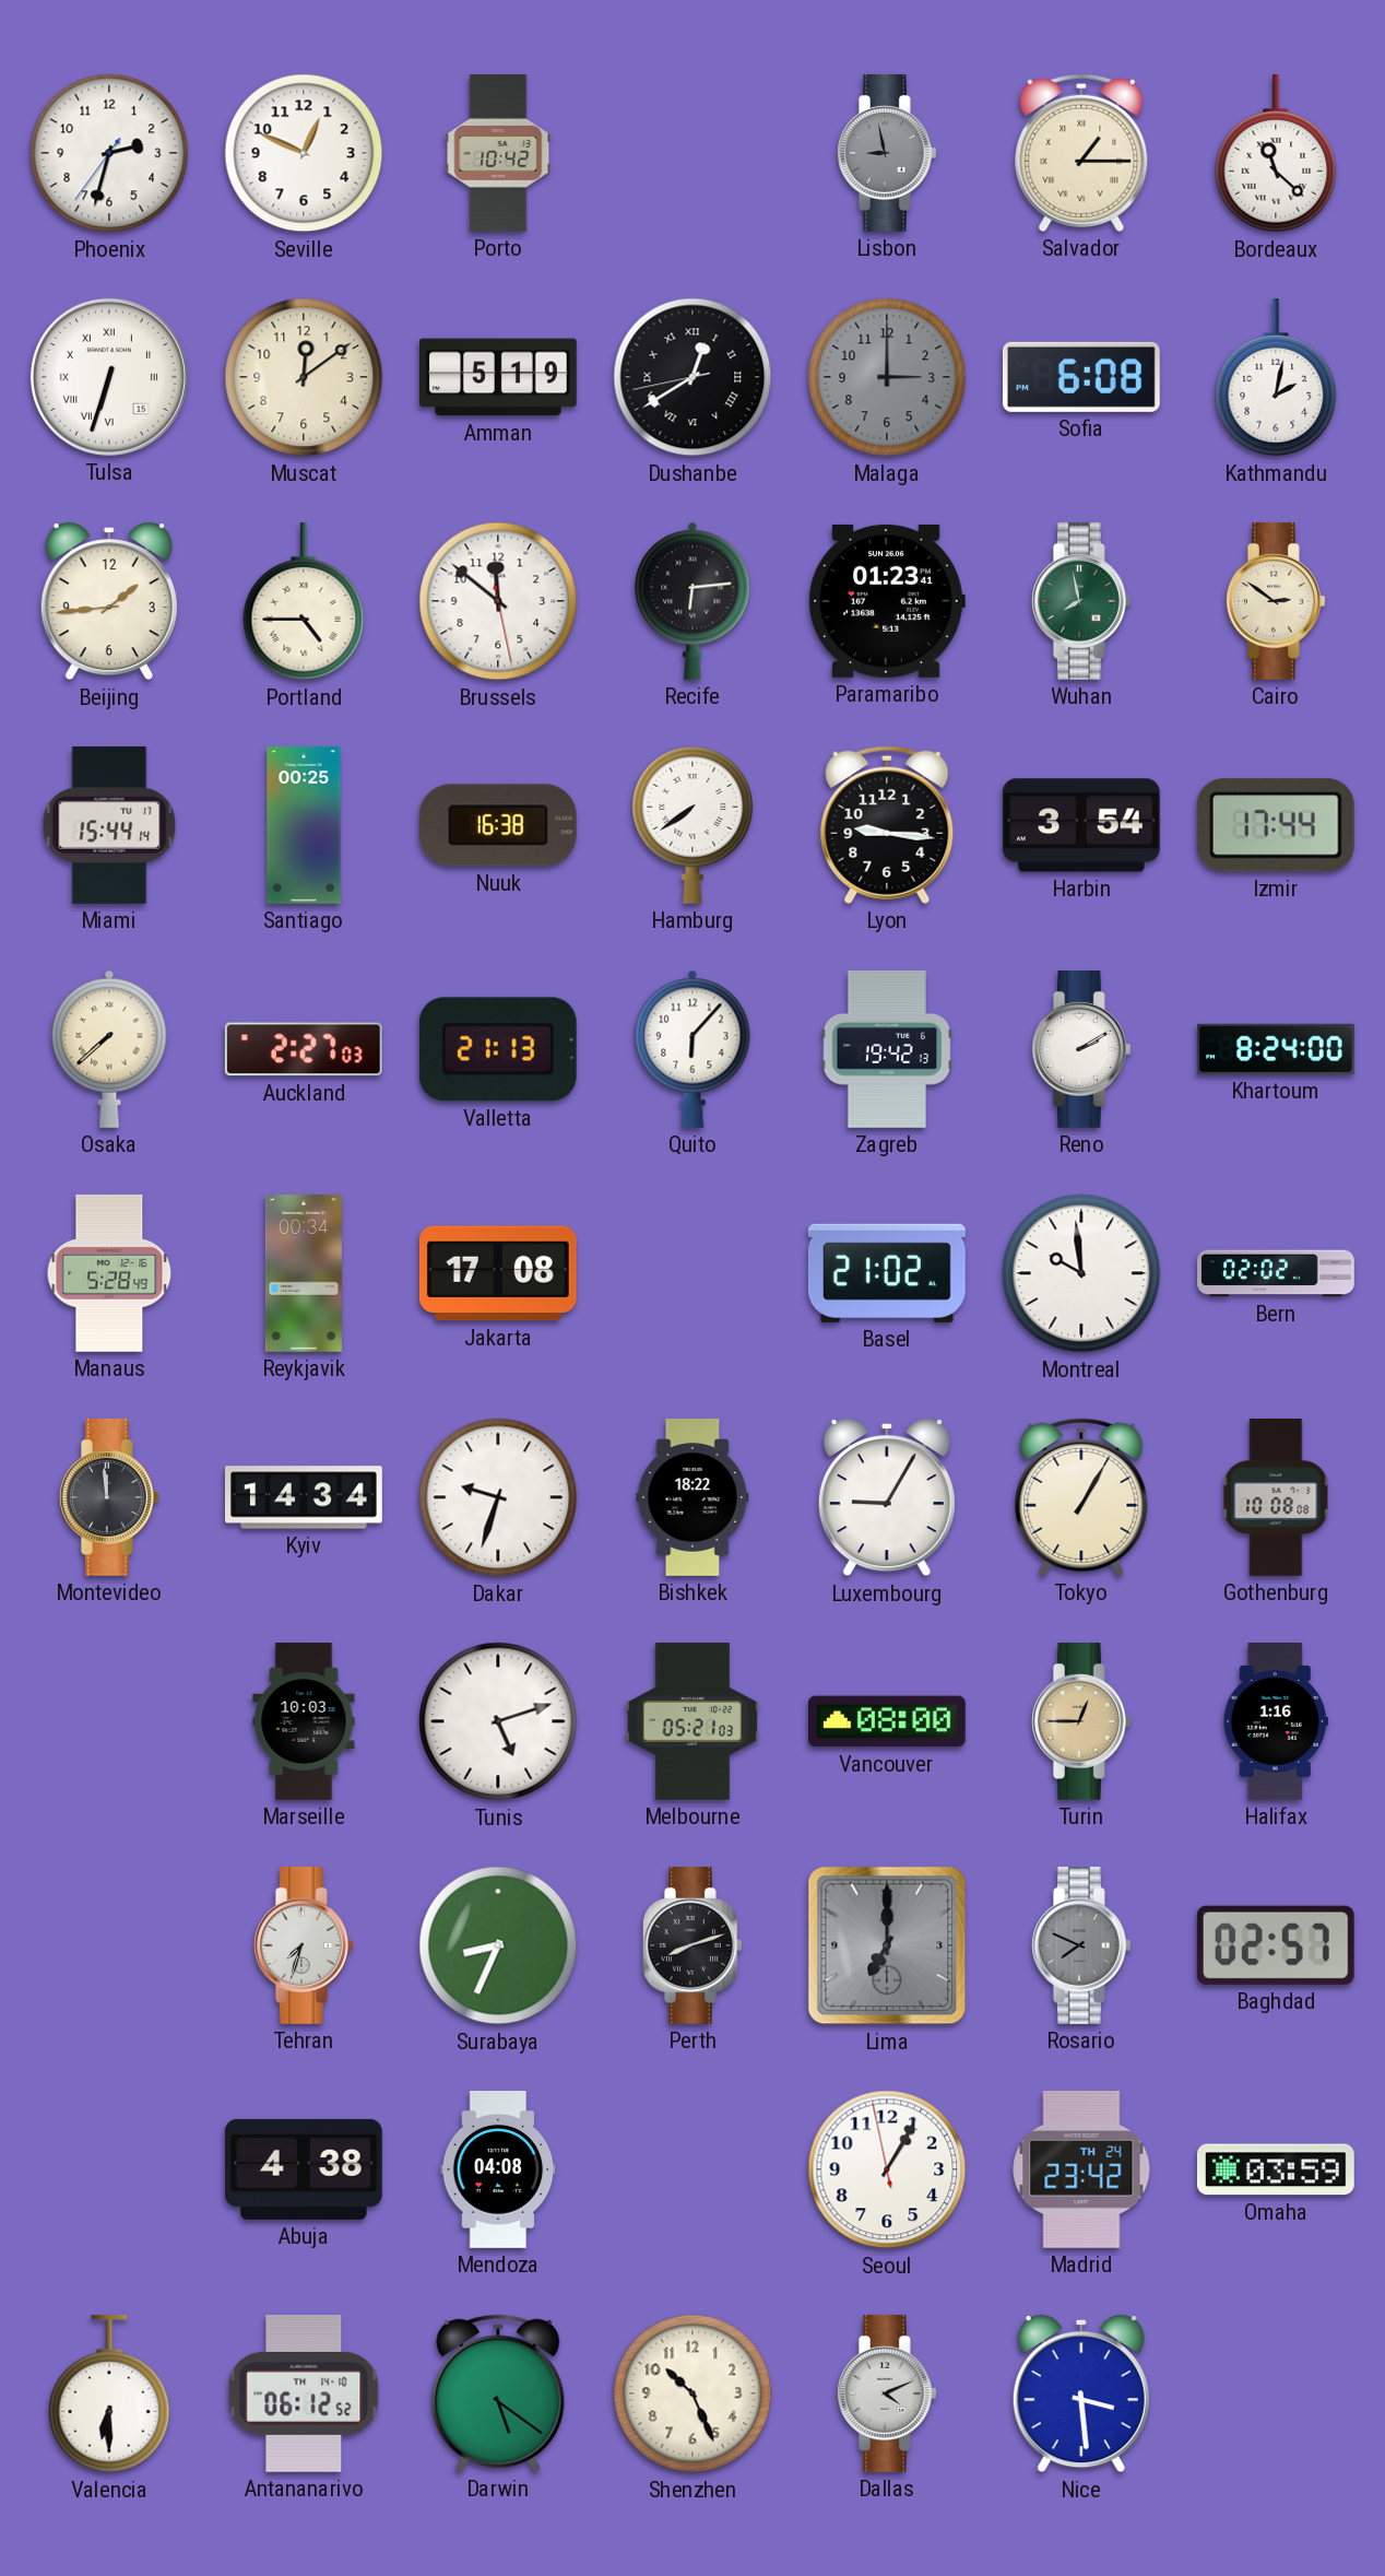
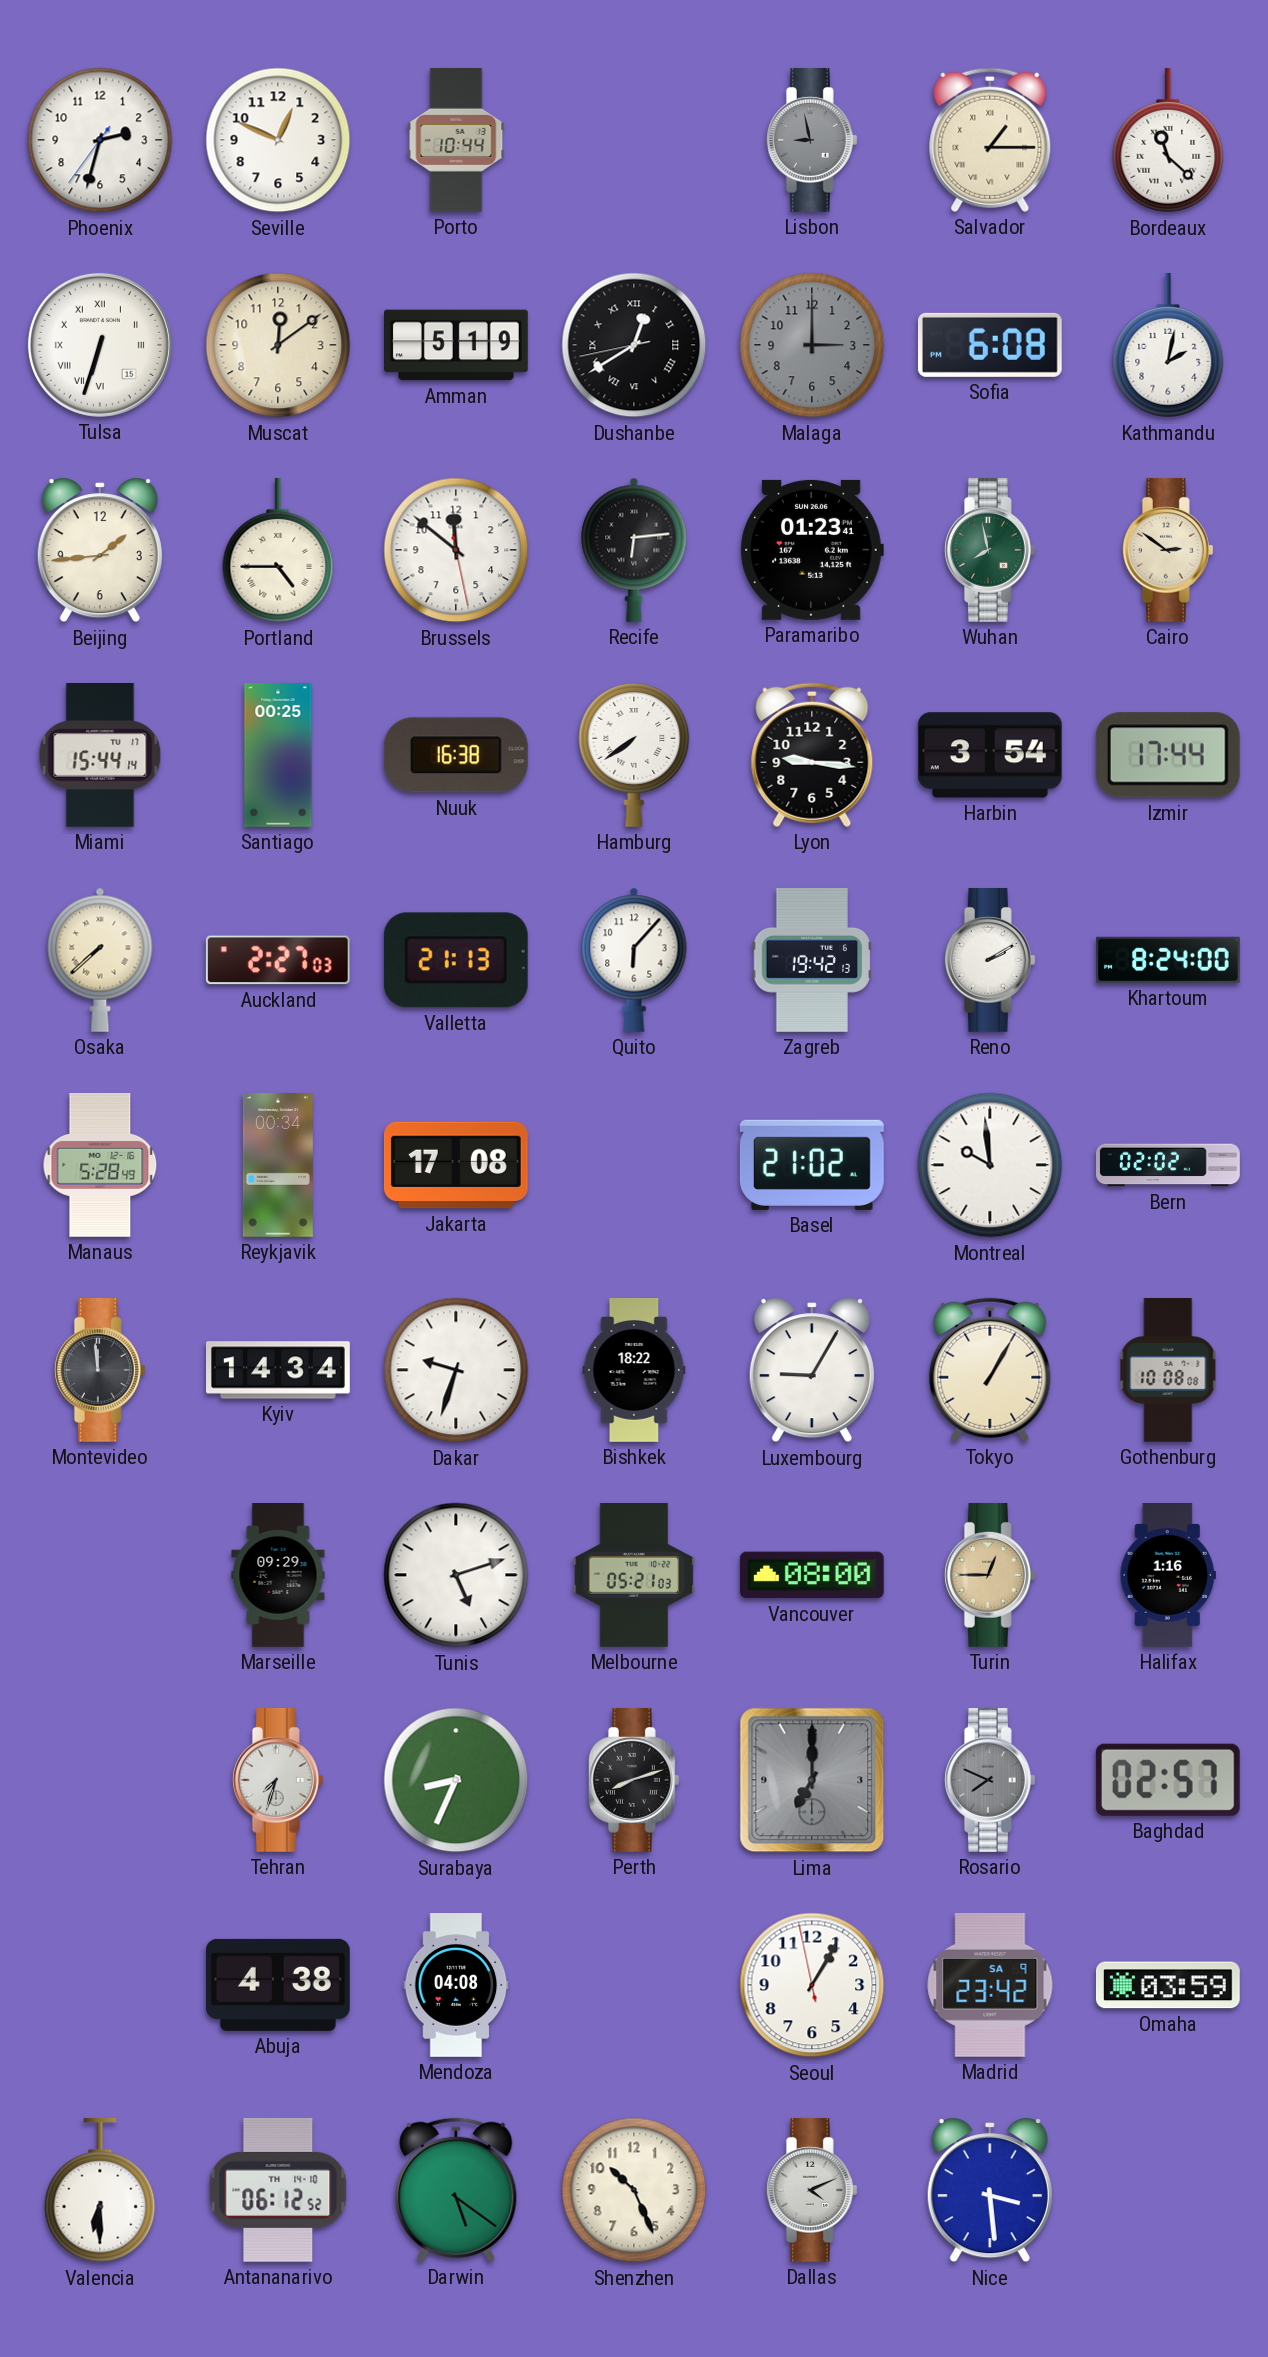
Porto: 10:42 -> 10:44
Marseille: 10:03 -> 09:29
Madrid date: TH 24 -> SA 9
